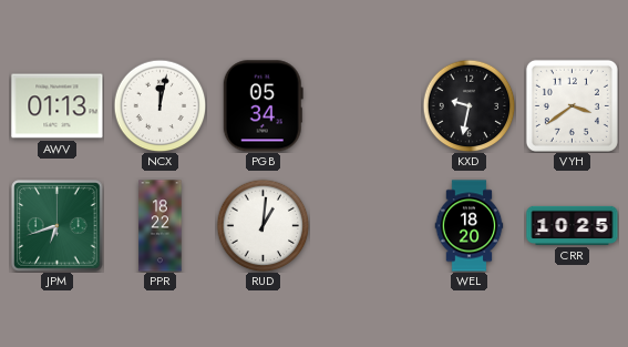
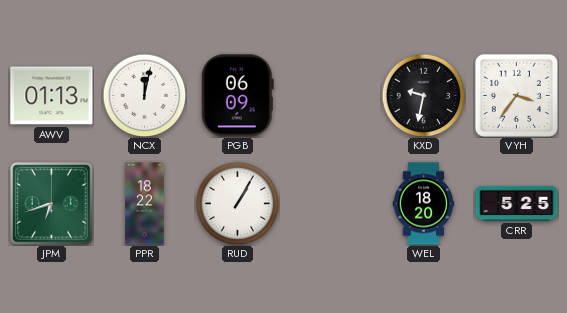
PGB: 05:34 -> 06:09
VYH: 3:39 -> 3:36
RUD: 1:01 -> 1:05
CRR: 10:25 -> 5:25
